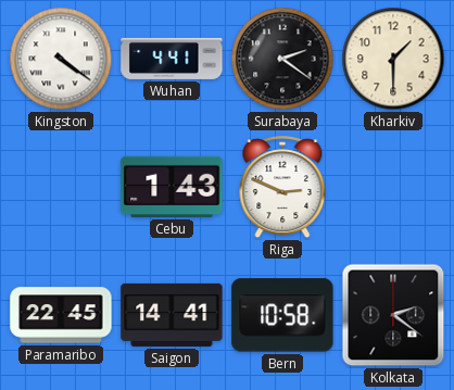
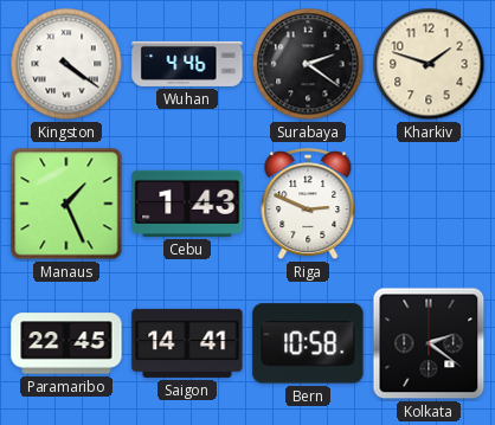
Wuhan: 4:41 -> 4:46
Kharkiv: 1:30 -> 1:48
Manaus: none -> 1:26
